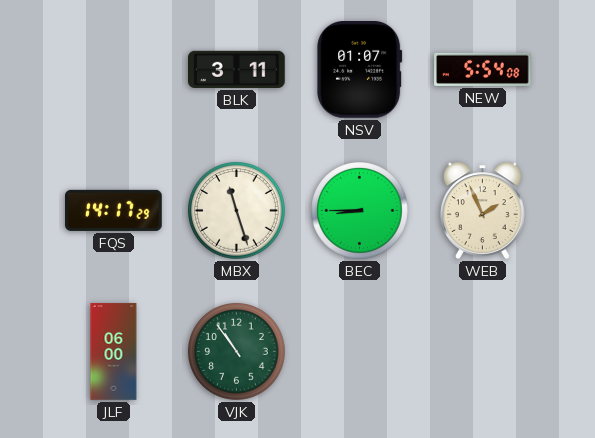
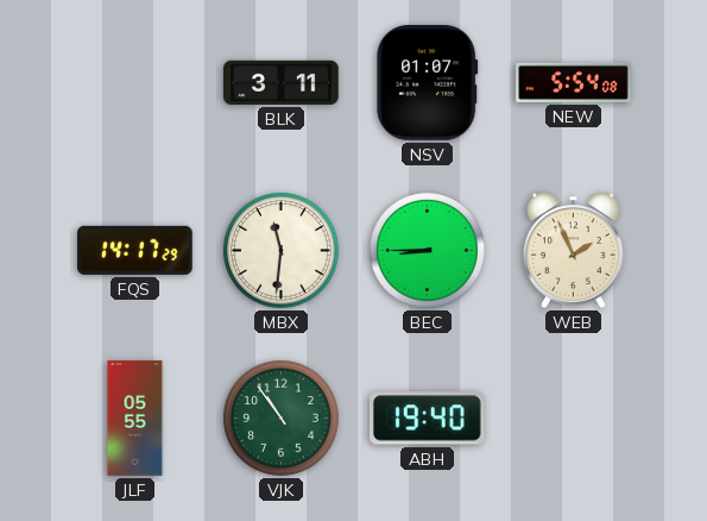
MBX: 11:27 -> 11:31
JLF: 06:00 -> 05:55
ABH: none -> 19:40
